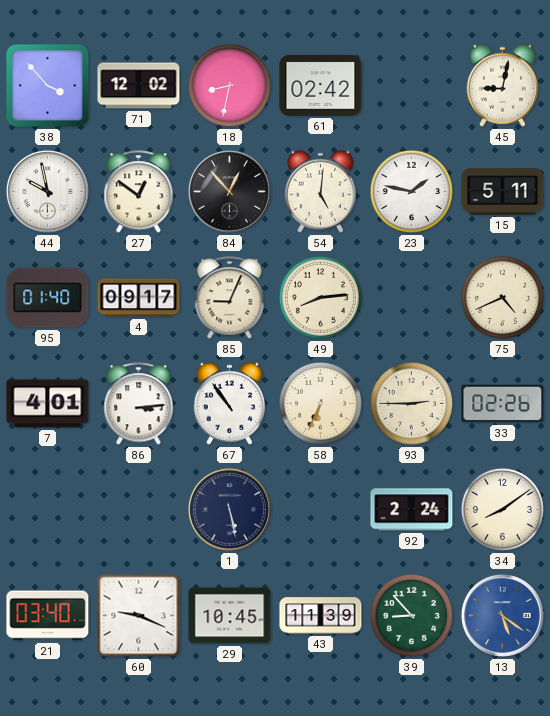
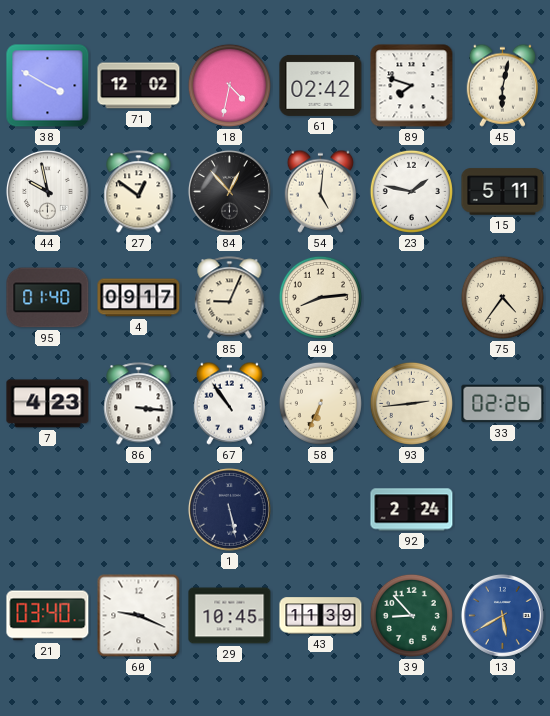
38: 3:53 -> 3:50
18: 8:32 -> 4:32
89: none -> 7:48
45: 9:02 -> 6:02
75: 4:41 -> 4:36
7: 4:01 -> 4:23
86: 3:14 -> 3:16
93: 2:45 -> 2:44
34: 8:09 -> none
13: 5:21 -> 5:40
